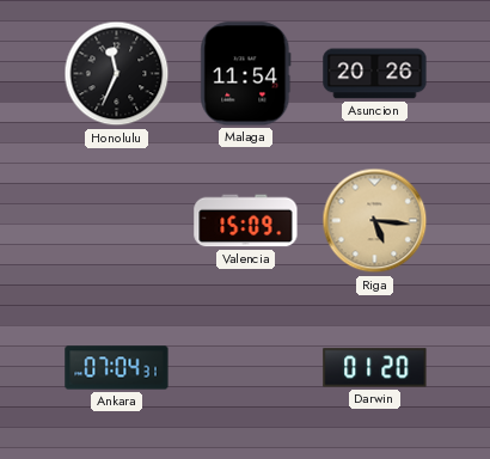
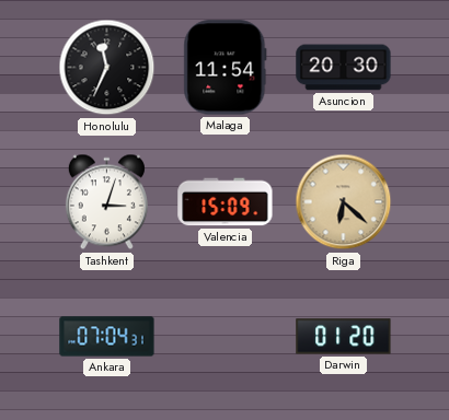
Asuncion: 20:26 -> 20:30
Tashkent: none -> 3:03
Riga: 5:16 -> 6:22
